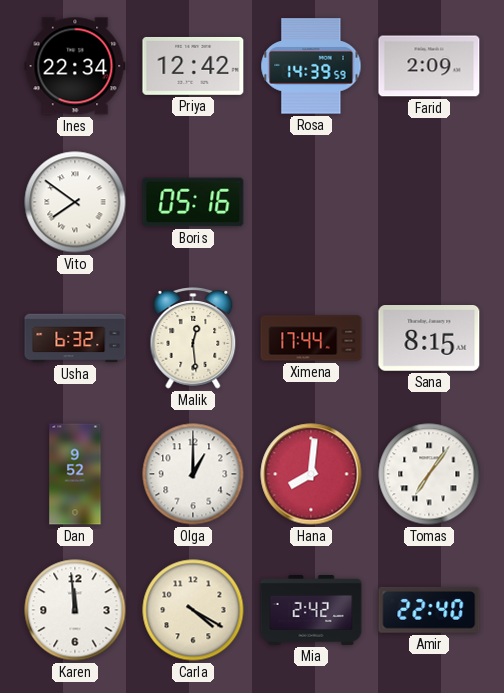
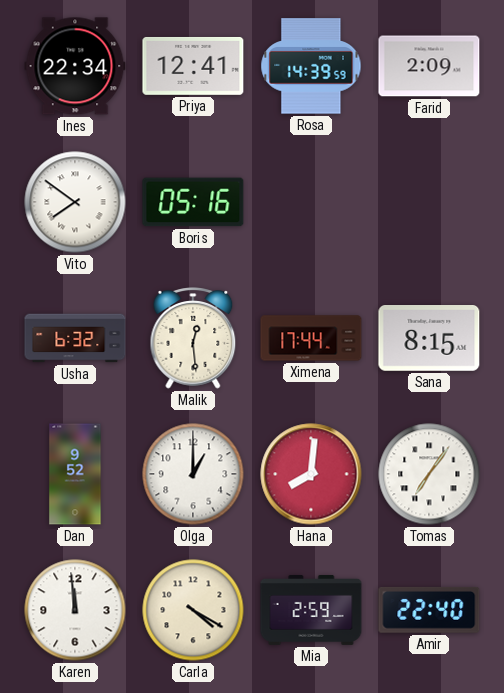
Priya: 12:42 -> 12:41
Mia: 2:42 -> 2:59
